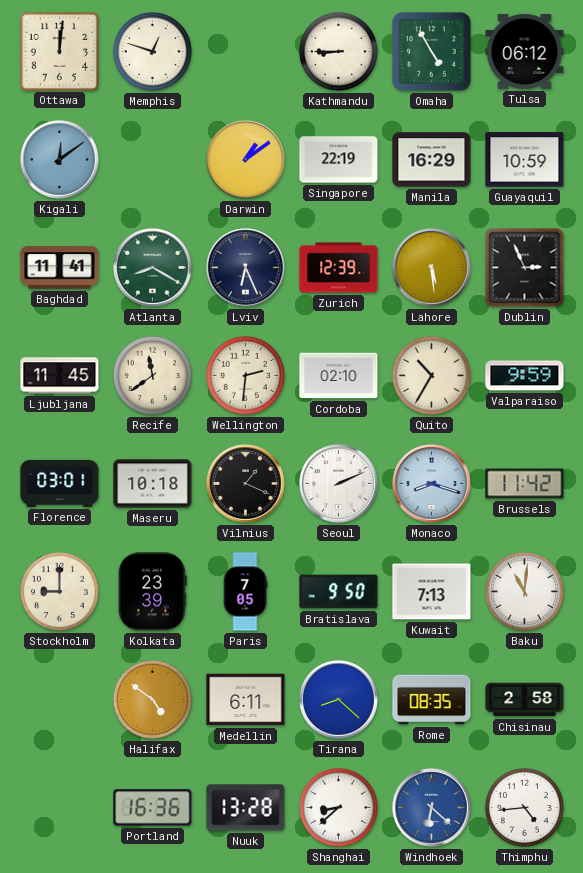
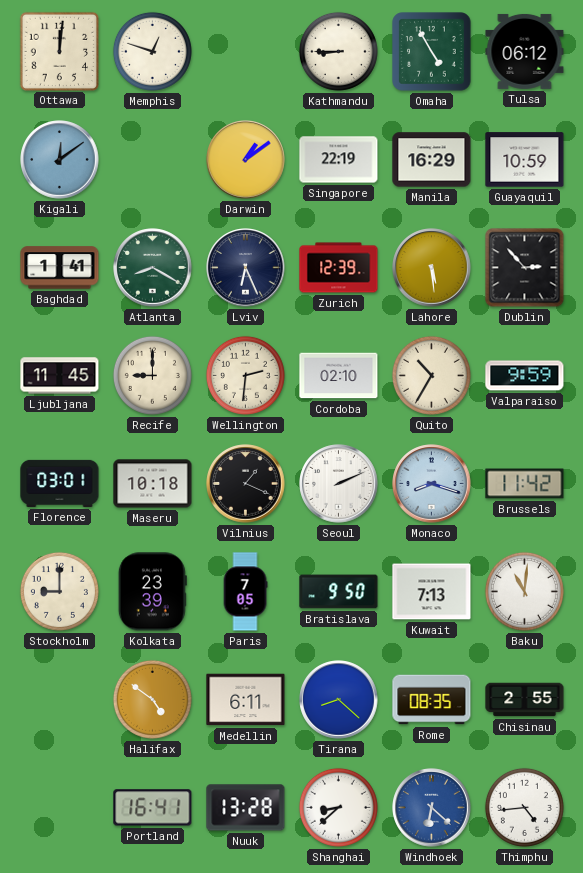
Baghdad: 11:41 -> 1:41
Dublin: 2:56 -> 2:53
Recife: 11:39 -> 9:00
Chisinau: 2:58 -> 2:55
Portland: 16:36 -> 16:41
